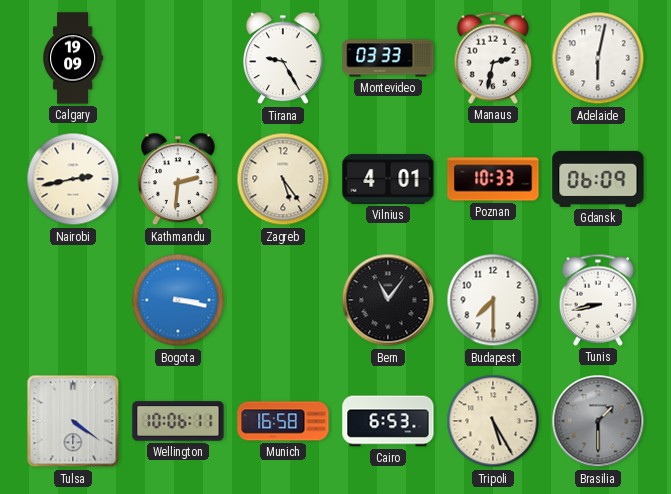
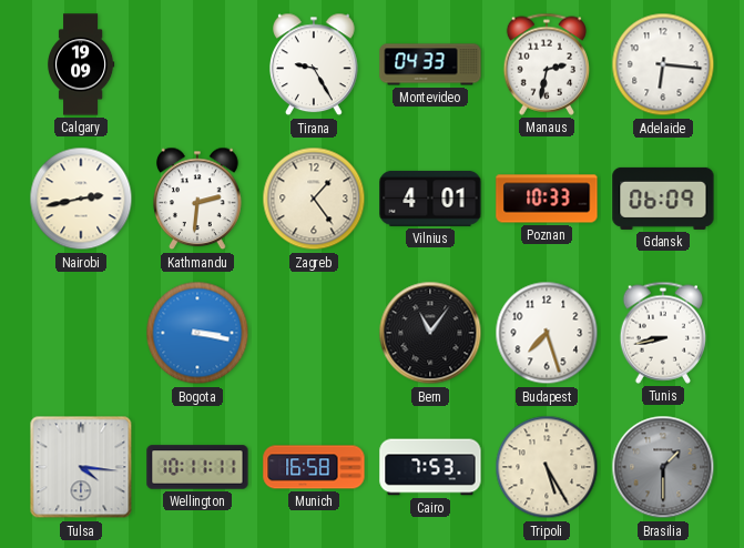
Montevideo: 03:33 -> 04:33
Adelaide: 6:02 -> 6:16
Zagreb: 5:24 -> 1:24
Budapest: 7:30 -> 7:27
Tulsa: 4:21 -> 4:16
Wellington: 10:06 -> 10:11
Cairo: 6:53 -> 7:53
